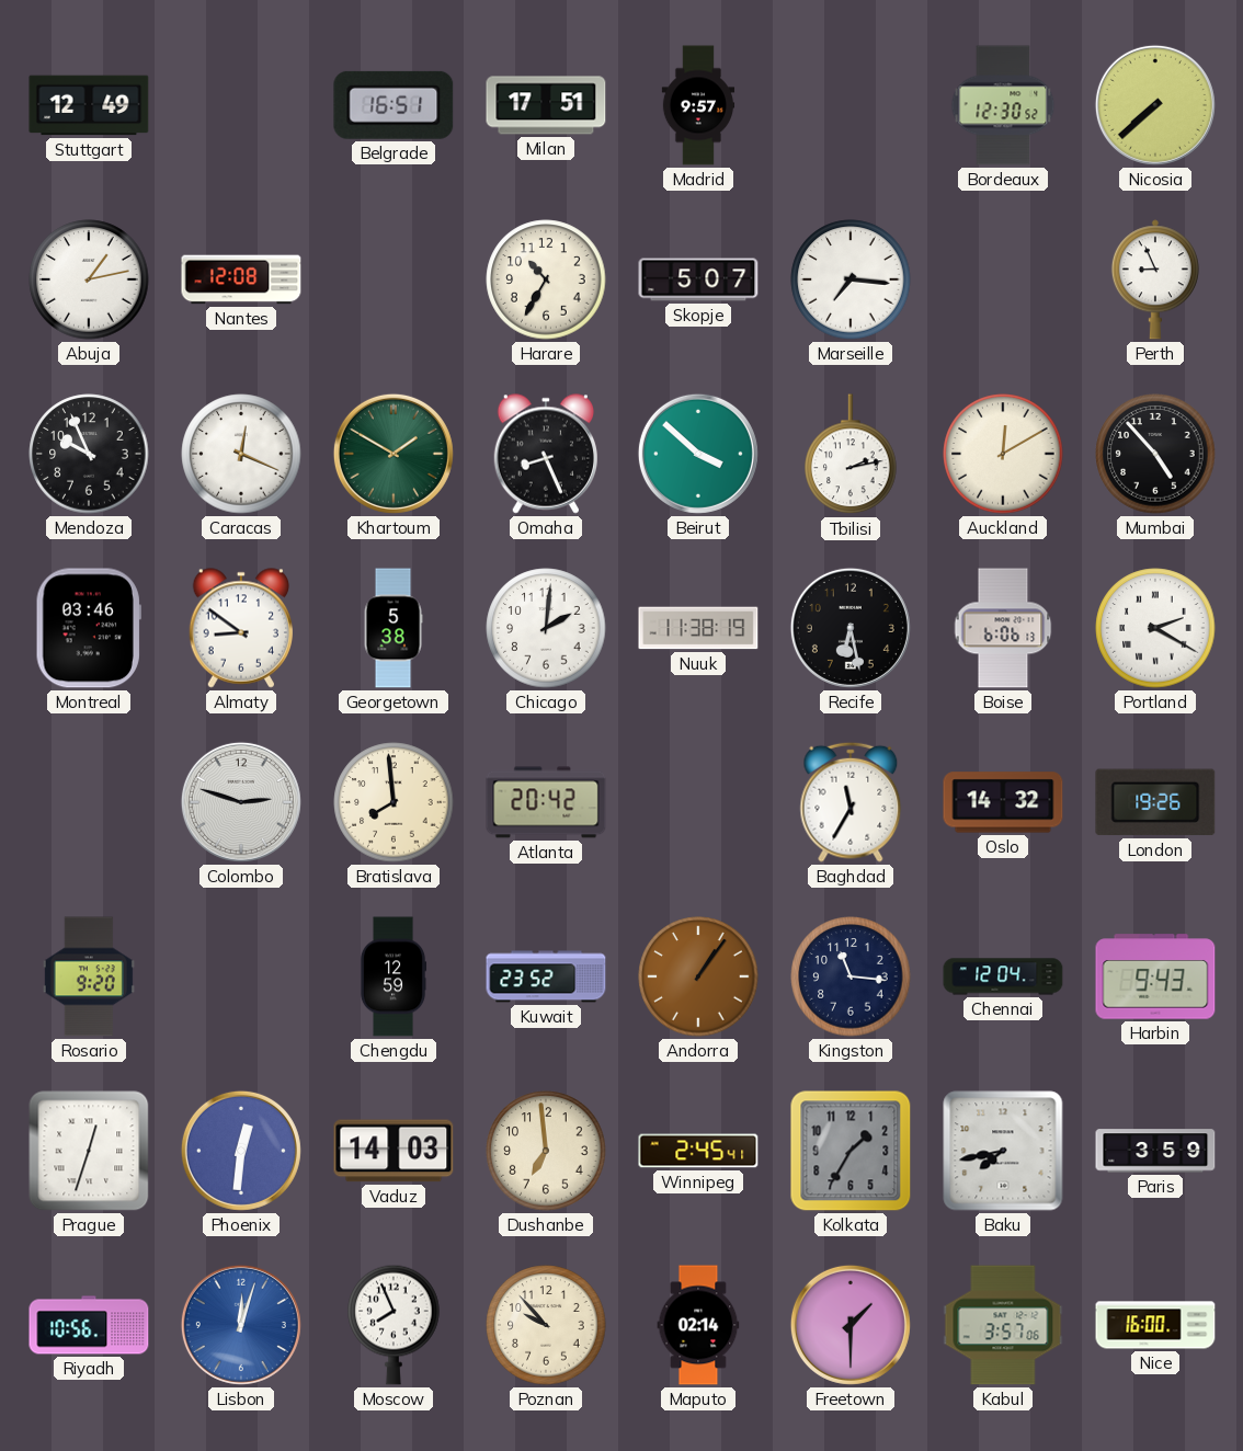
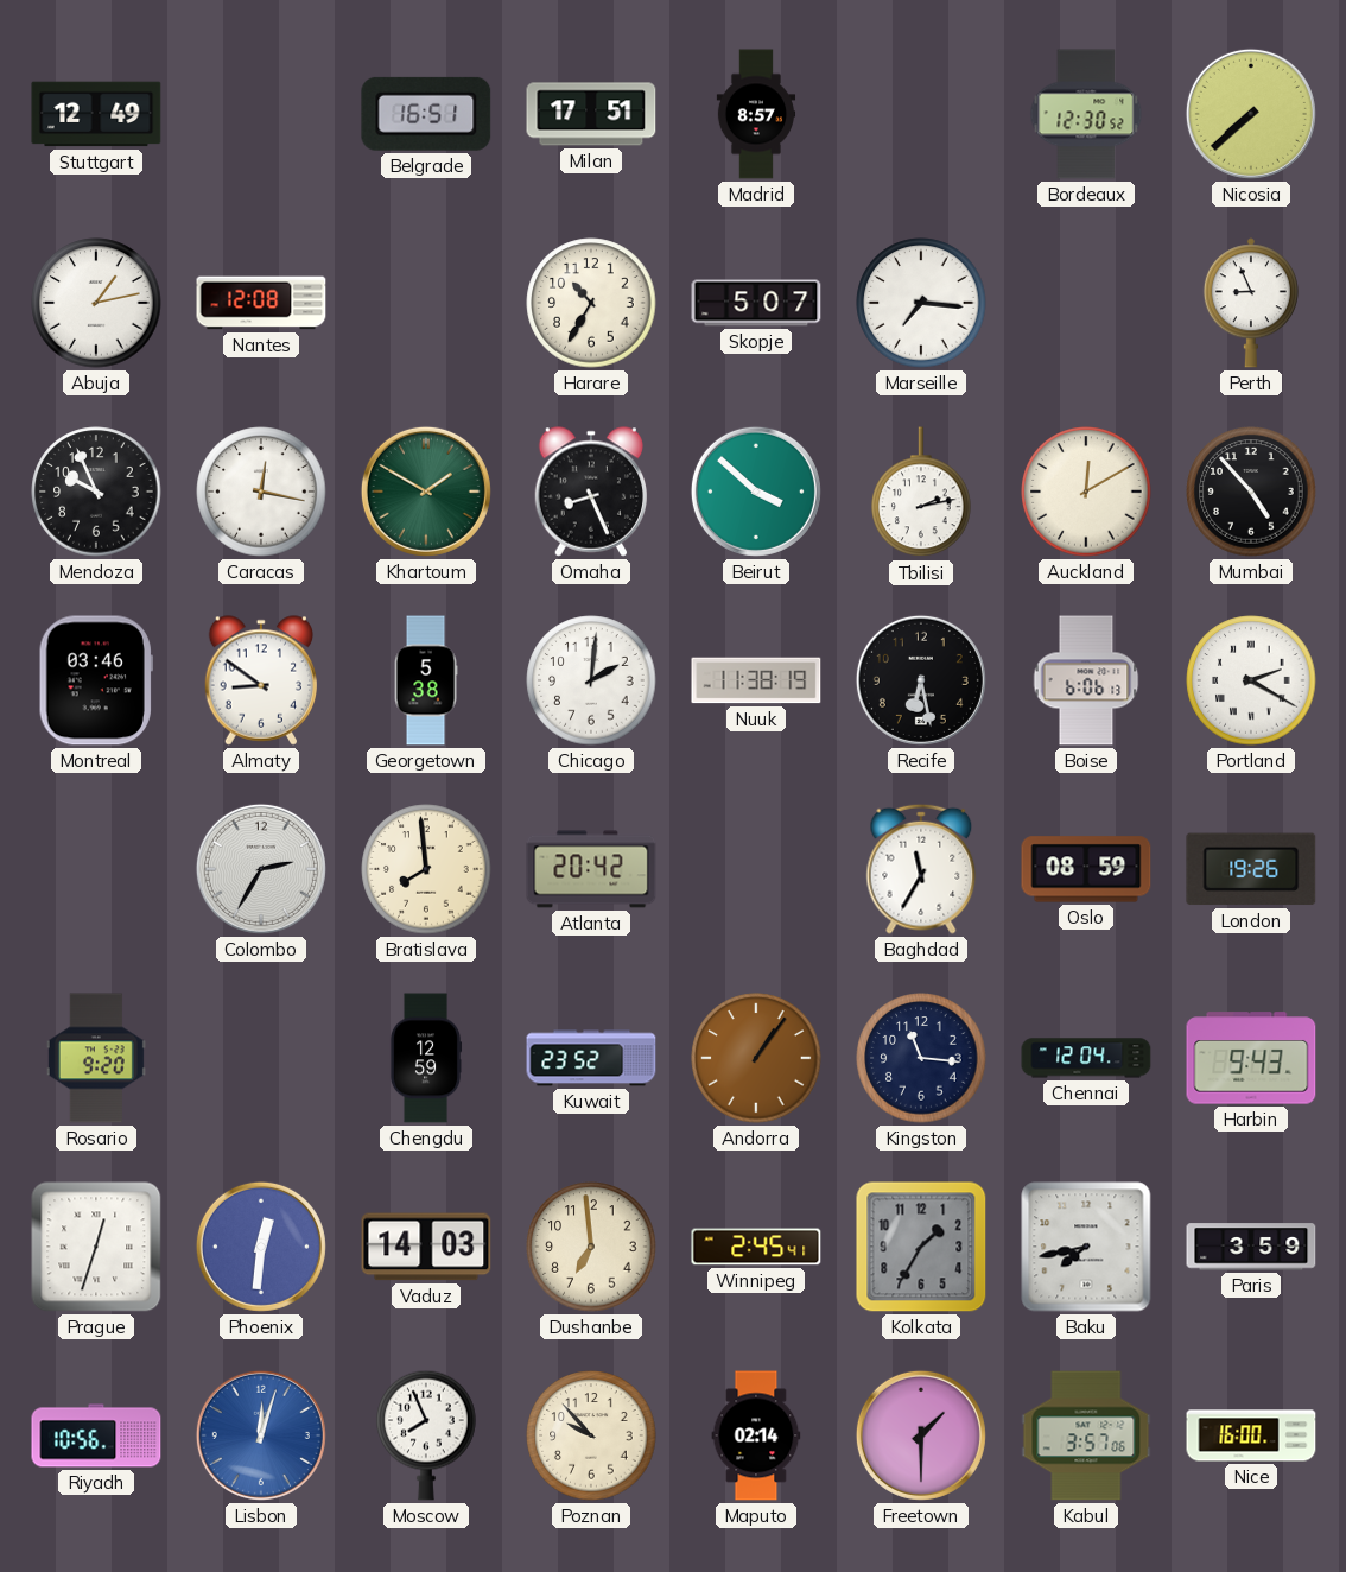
Madrid: 9:57 -> 8:57
Caracas: 12:19 -> 12:17
Colombo: 2:48 -> 2:35
Oslo: 14:32 -> 08:59
